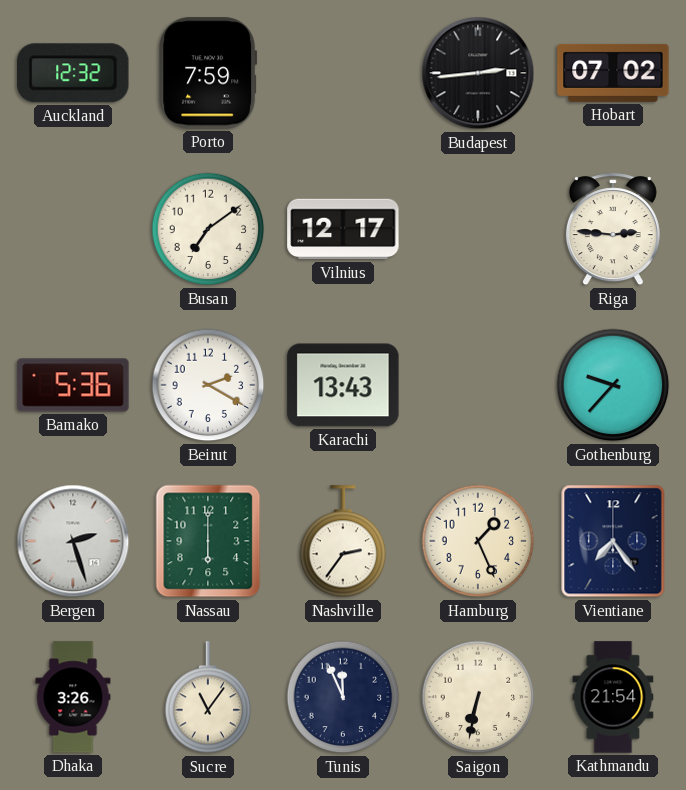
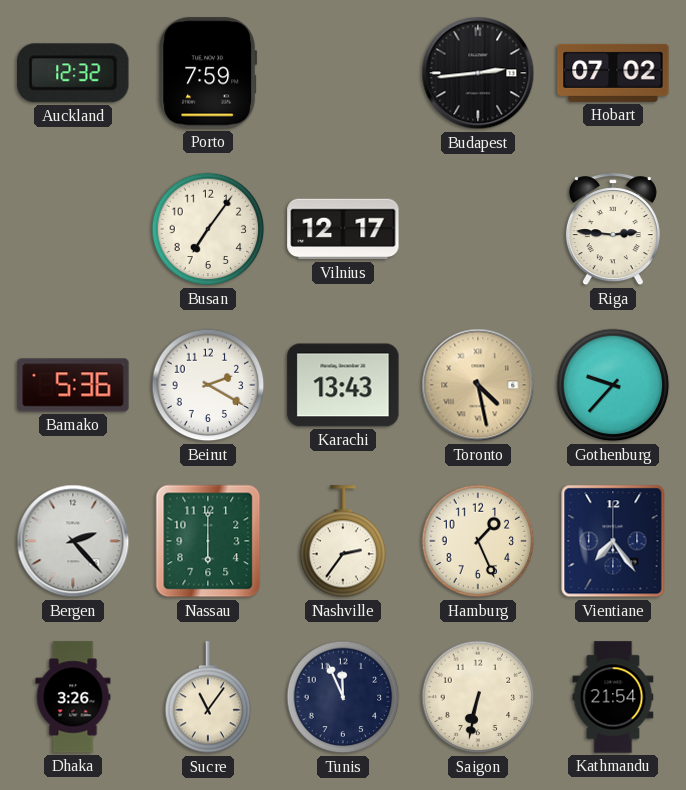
Busan: 7:09 -> 7:06
Toronto: none -> 4:28
Bergen: 2:27 -> 2:23
